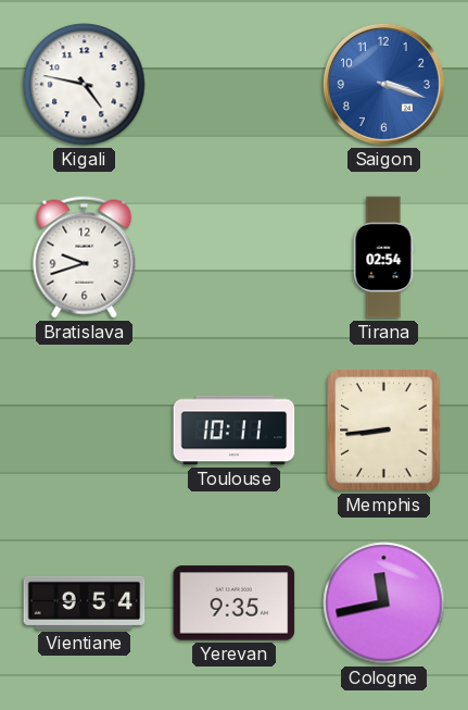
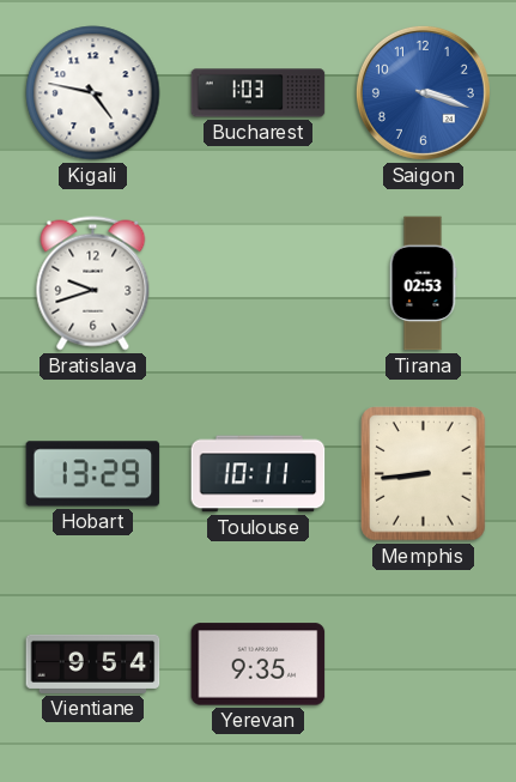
Bucharest: none -> 1:03
Tirana: 02:54 -> 02:53
Hobart: none -> 13:29
Cologne: 11:43 -> none
